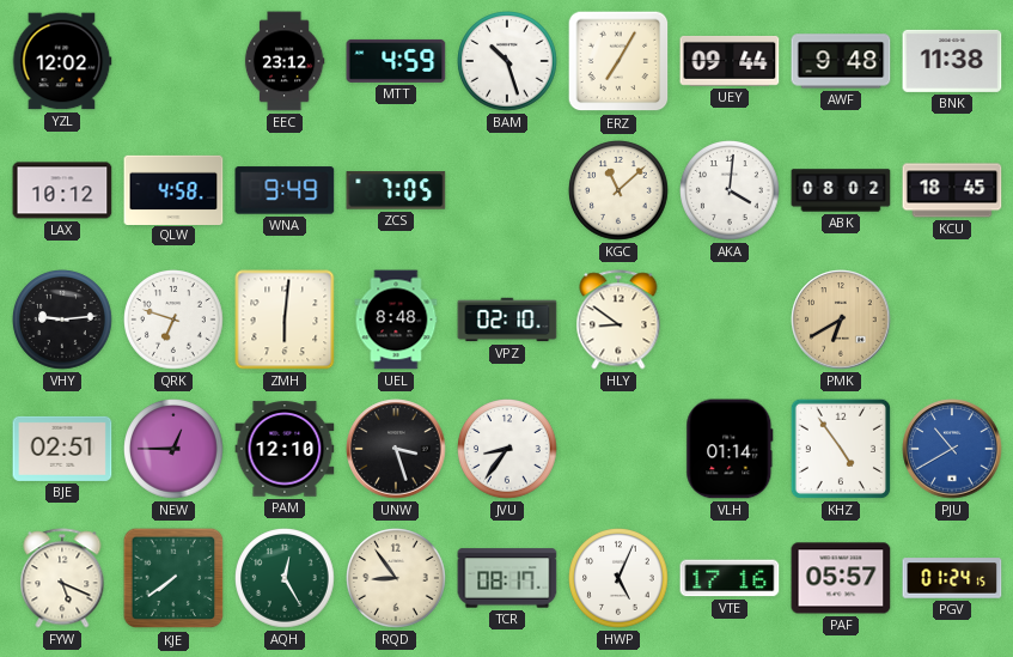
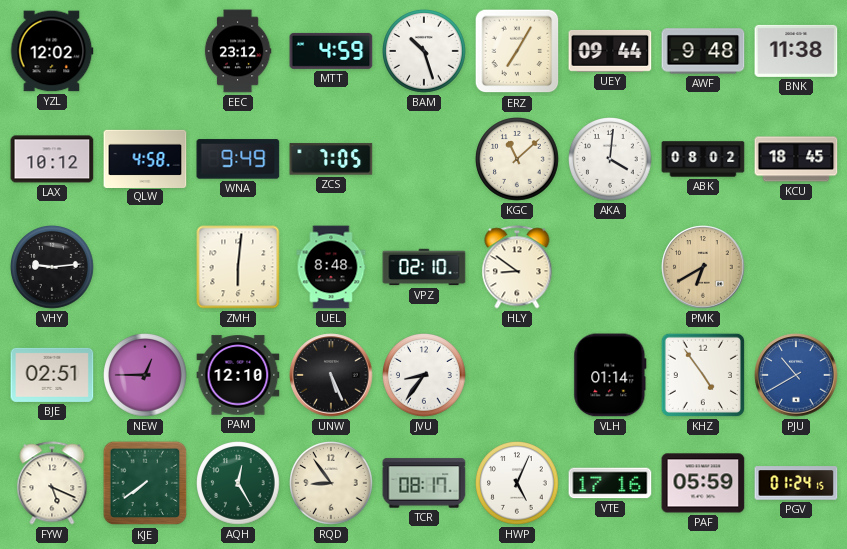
QRK: 6:48 -> none
UNW: 3:27 -> 5:26
PAF: 05:57 -> 05:59
